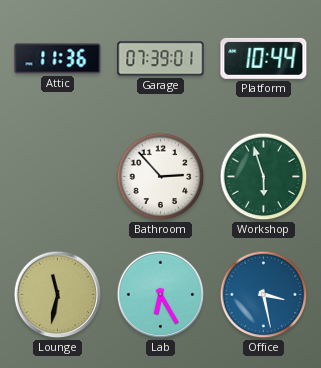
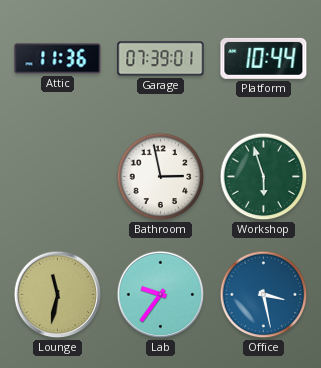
Bathroom: 2:53 -> 2:58
Lab: 6:25 -> 9:36
